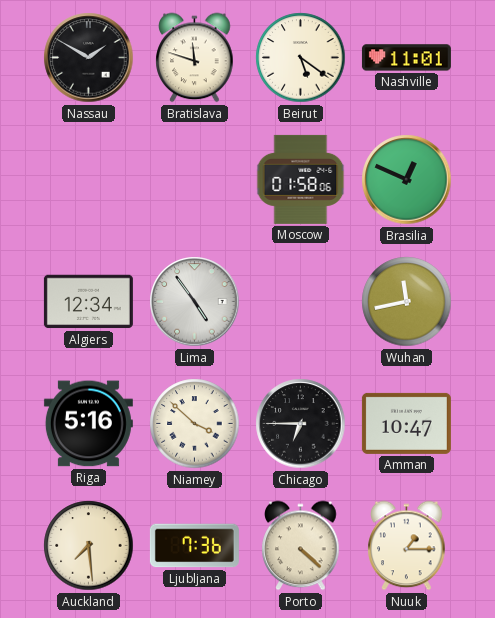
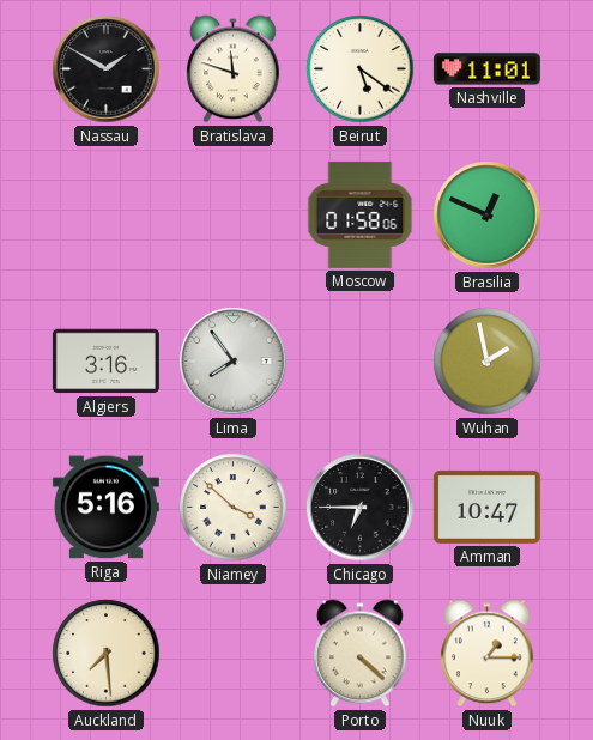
Algiers: 12:34 -> 3:16
Lima: 4:54 -> 7:54
Wuhan: 11:43 -> 1:58
Ljubljana: 7:36 -> none
